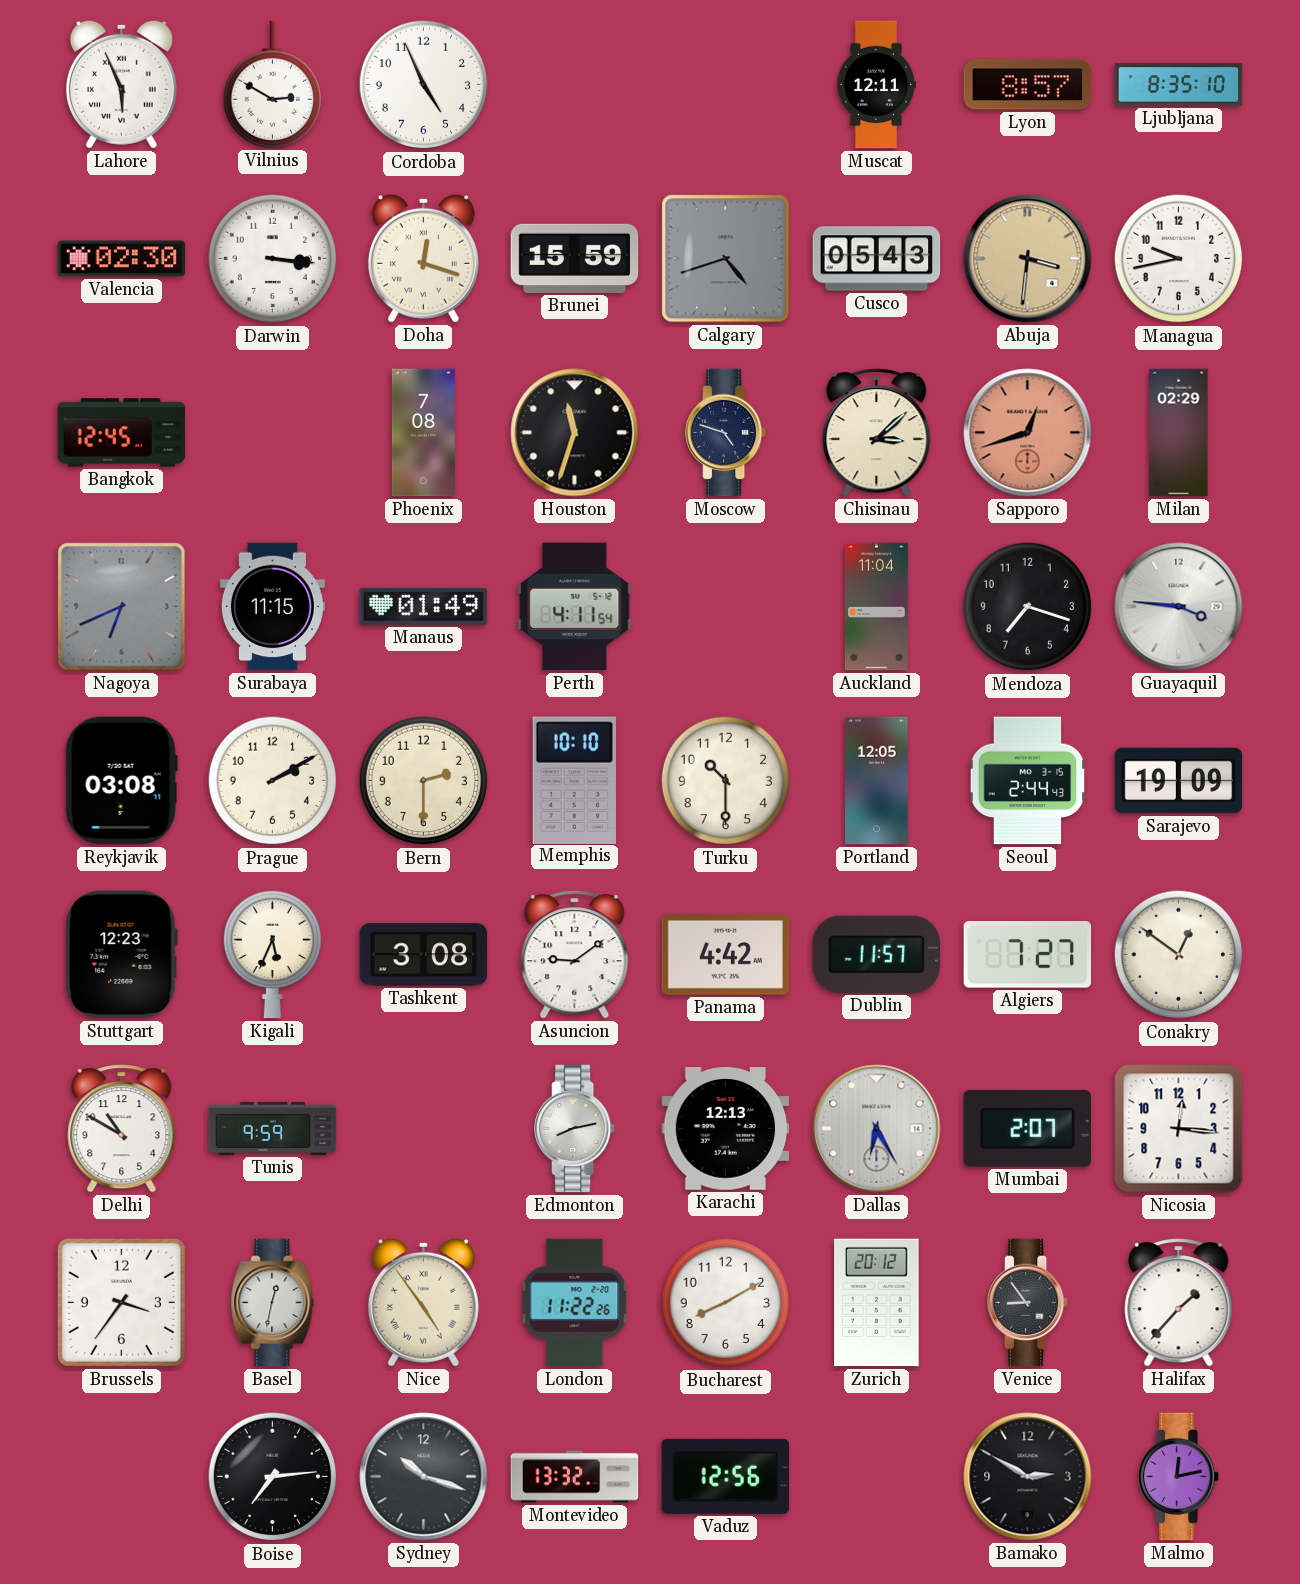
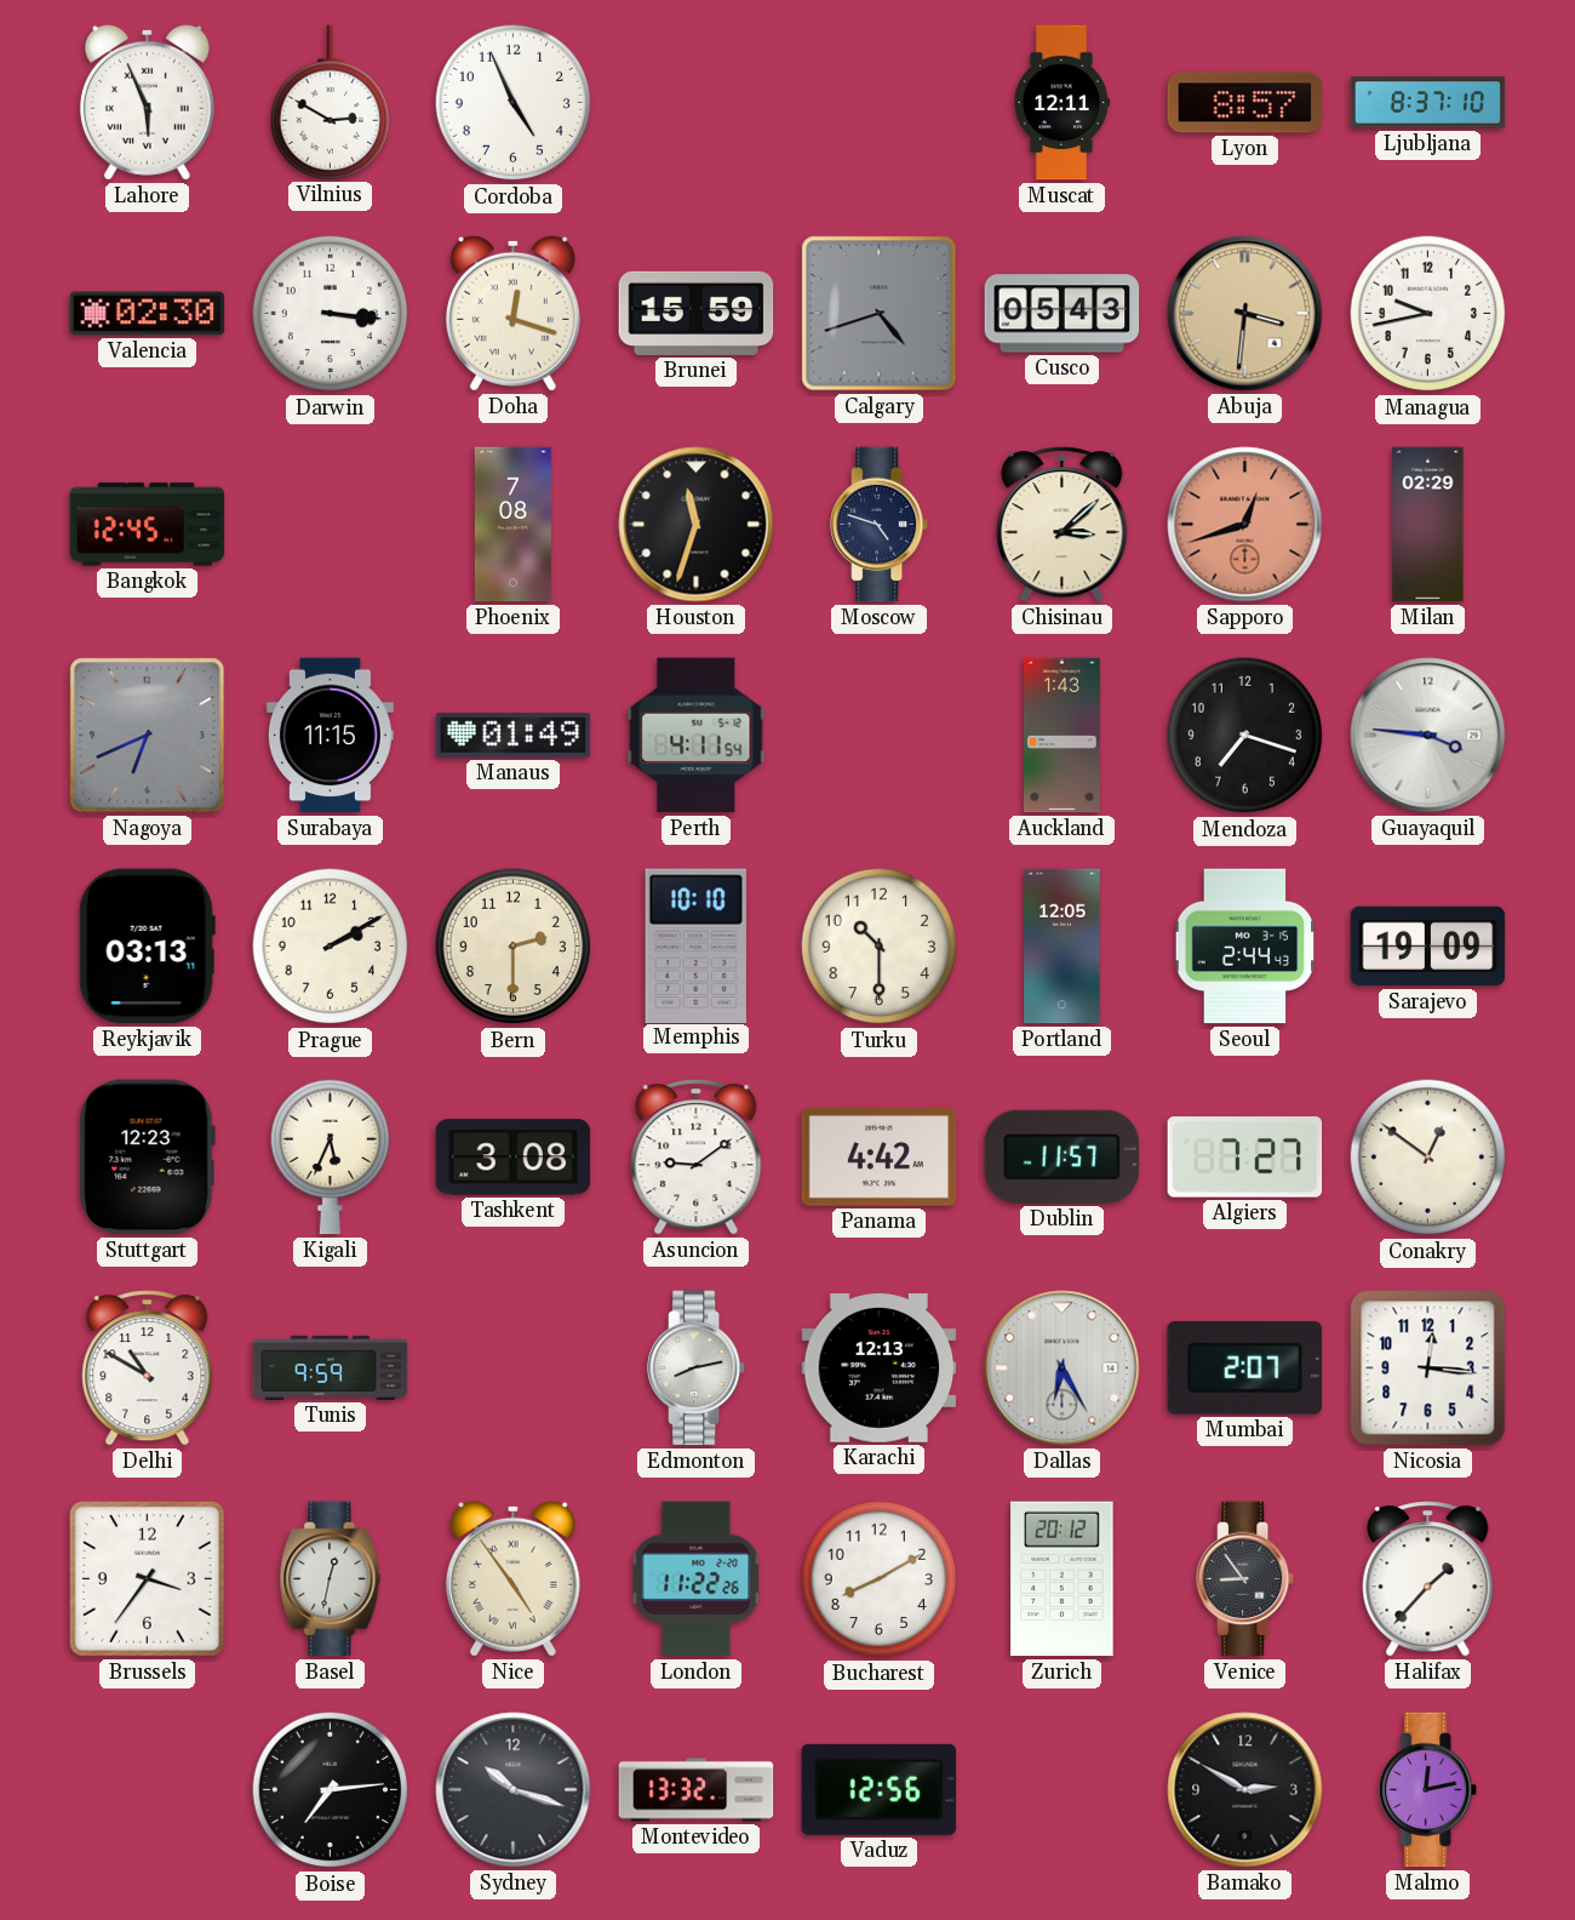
Ljubljana: 8:35 -> 8:37
Auckland: 11:04 -> 1:43
Reykjavik: 03:08 -> 03:13
